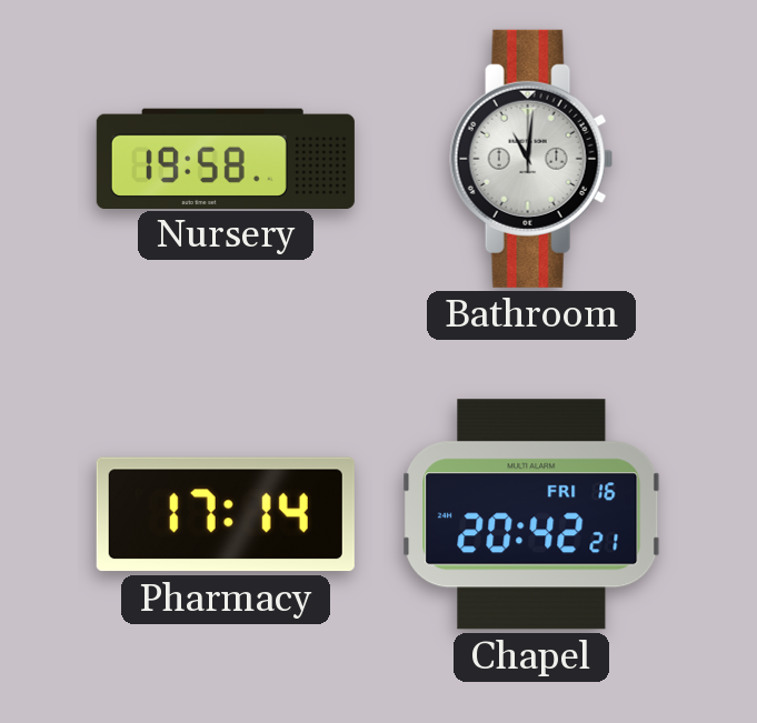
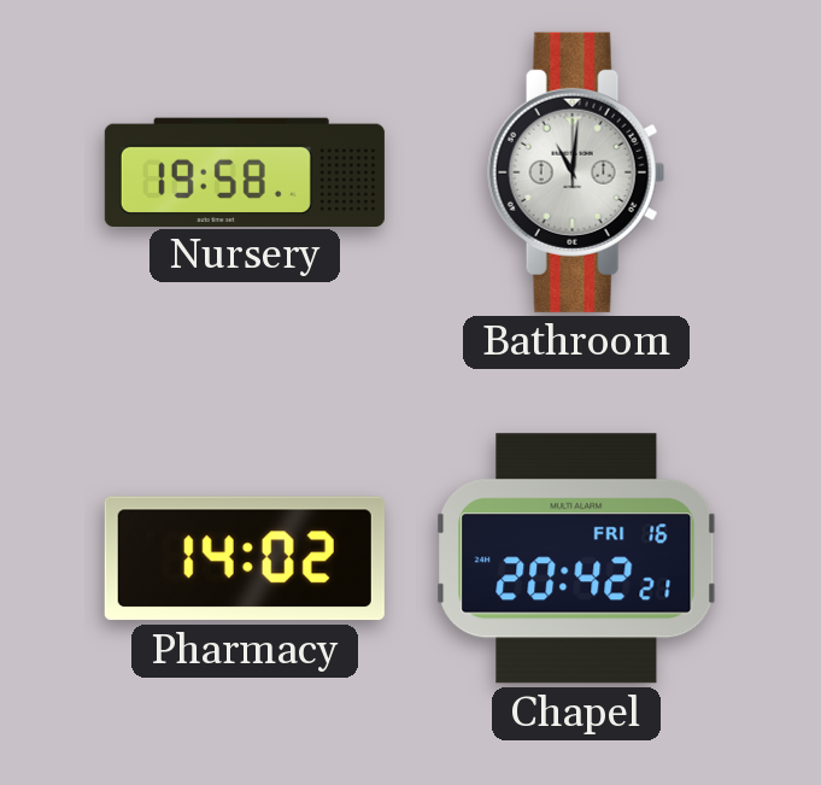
Pharmacy: 17:14 -> 14:02
